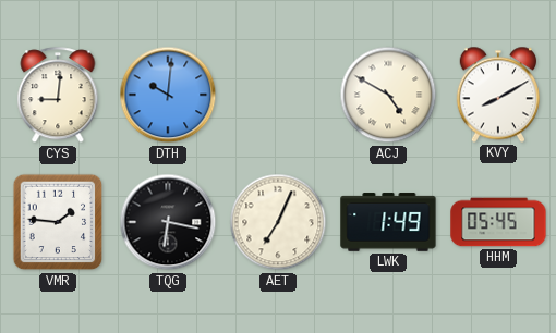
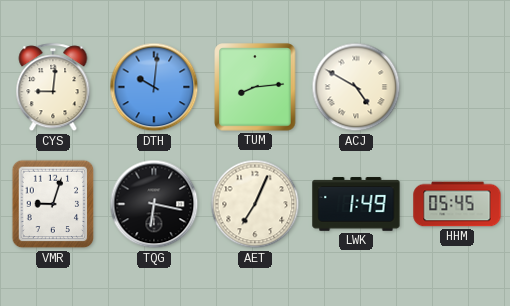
TUM: none -> 8:14
KVY: 8:10 -> none
VMR: 1:46 -> 9:03
